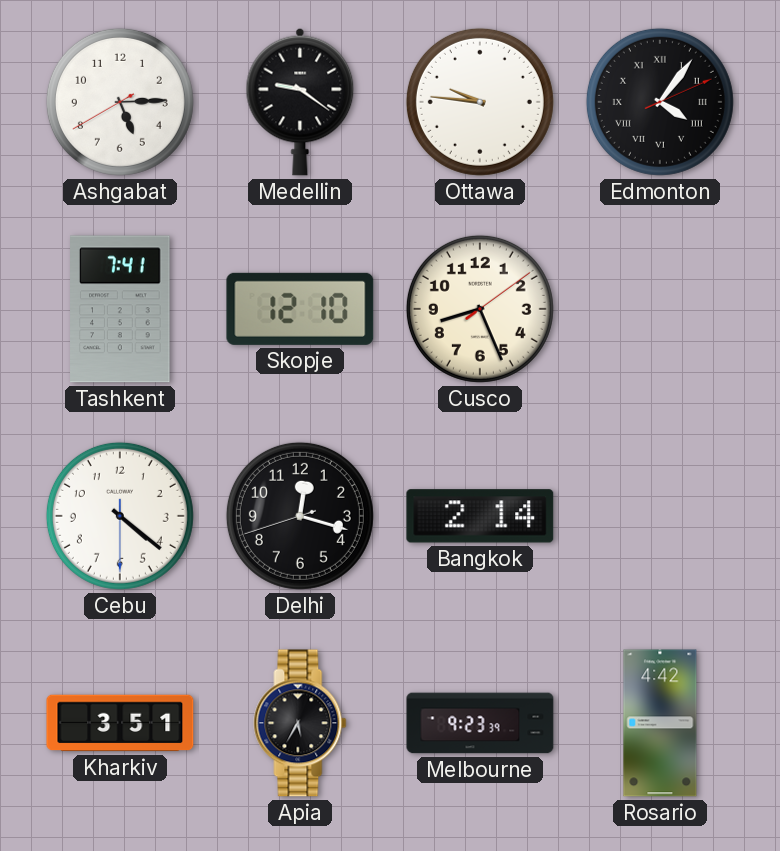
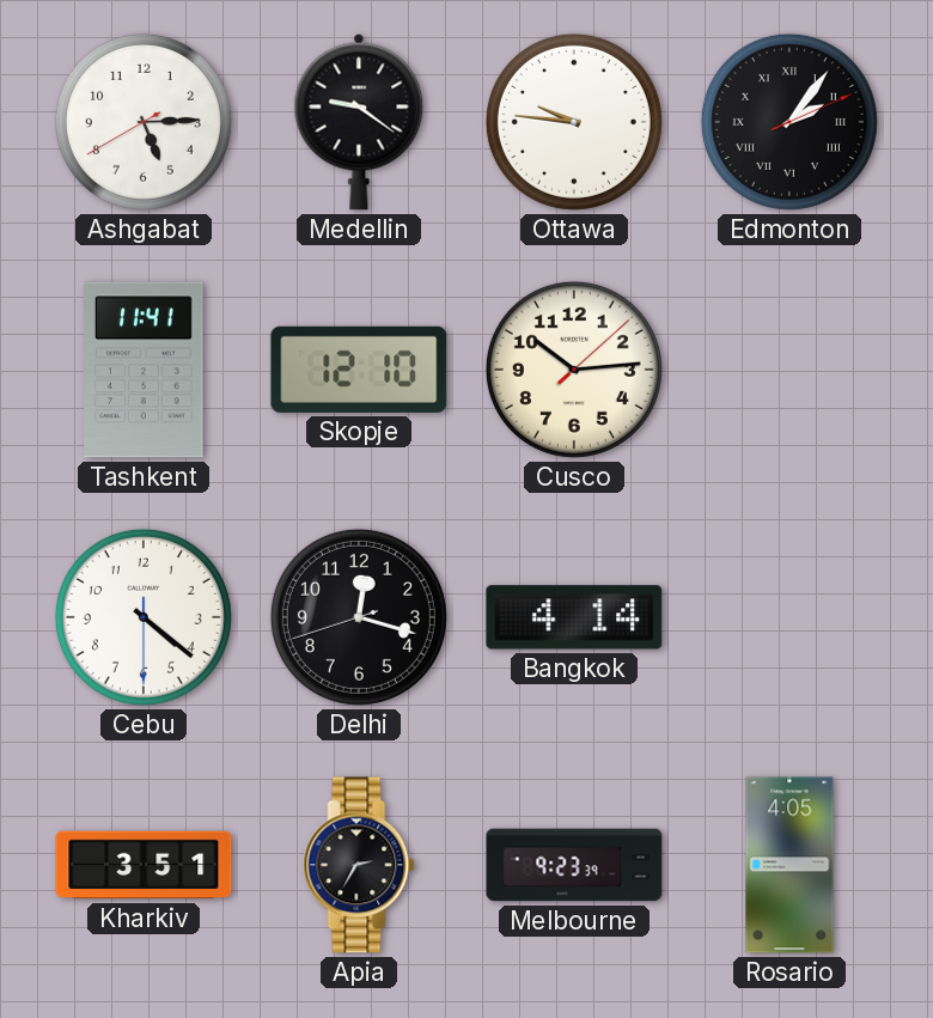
Edmonton: 4:06 -> 2:06
Tashkent: 7:41 -> 11:41
Cusco: 8:26 -> 10:14
Bangkok: 2:14 -> 4:14
Apia: 5:35 -> 2:35
Rosario: 4:42 -> 4:05
